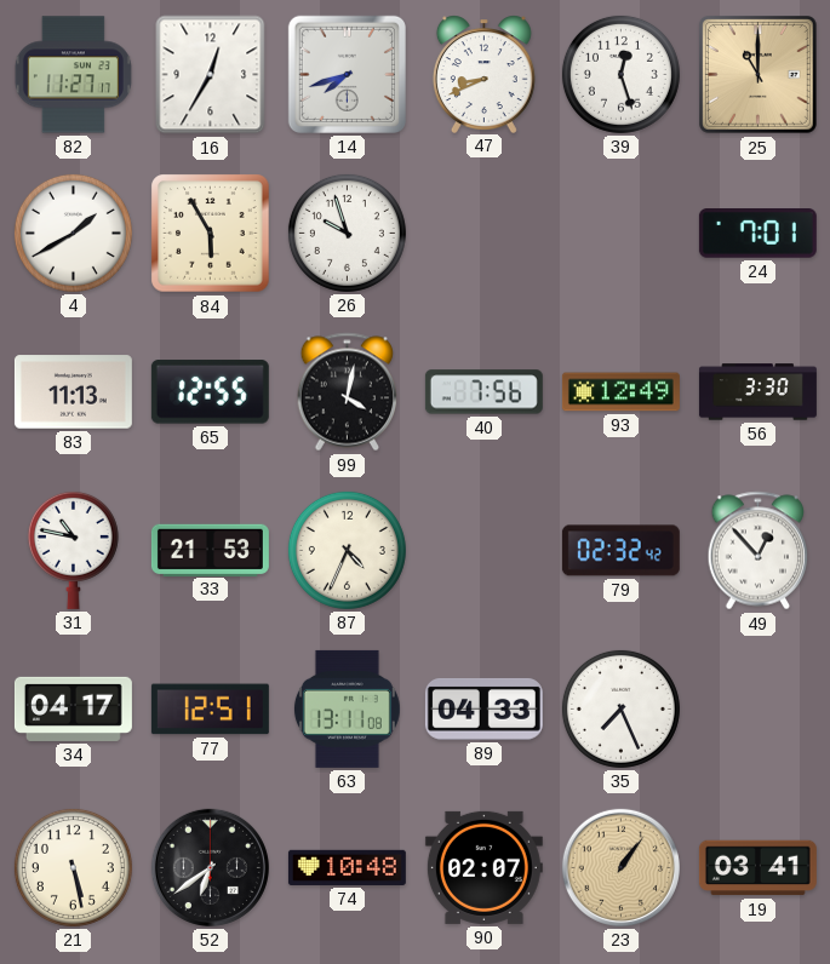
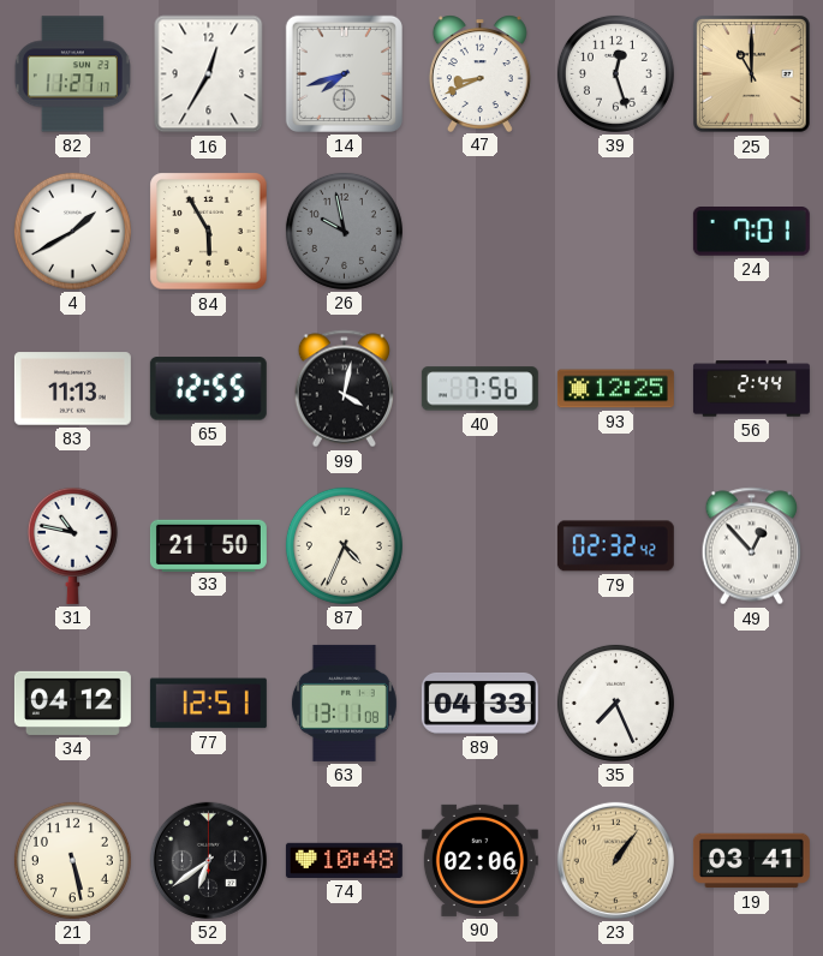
26: 9:57 -> 9:58
26 dial: white -> grey
93: 12:49 -> 12:25
56: 3:30 -> 2:44
33: 21:53 -> 21:50
34: 04:17 -> 04:12
90: 02:07 -> 02:06
